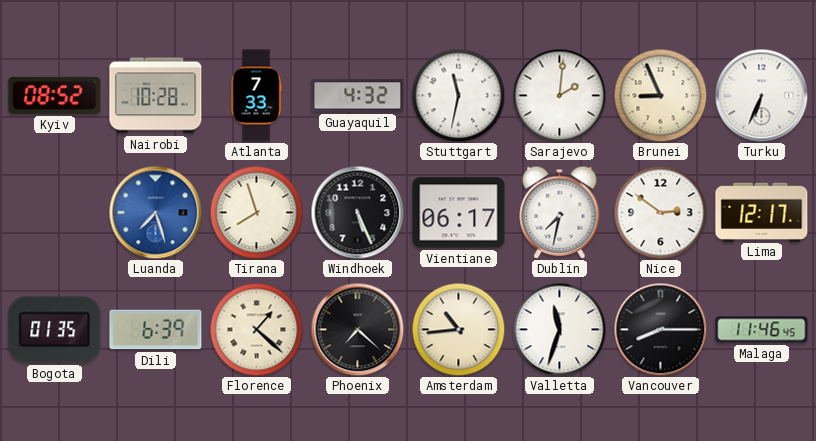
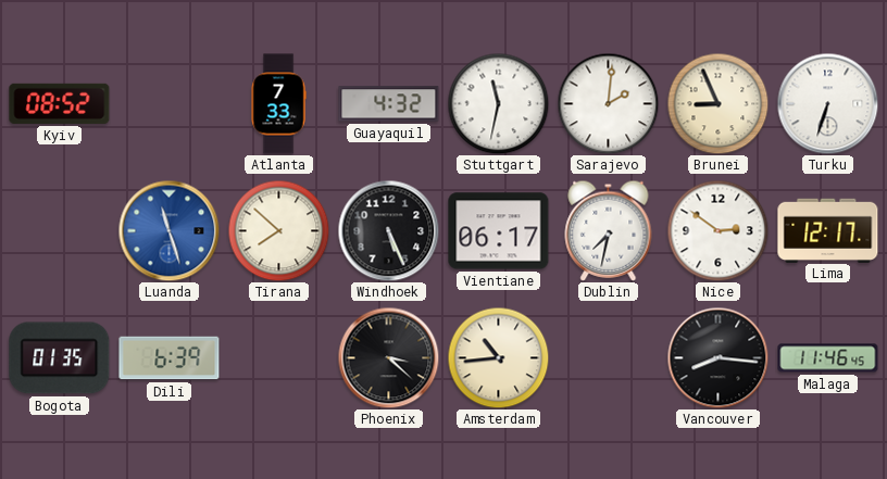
Nairobi: 10:28 -> none
Turku: 6:34 -> 6:33
Luanda: 7:27 -> 11:27
Tirana: 7:57 -> 7:52
Florence: 1:22 -> none
Phoenix: 7:22 -> 3:22
Valletta: 11:33 -> none
Vancouver: 8:15 -> 8:16
